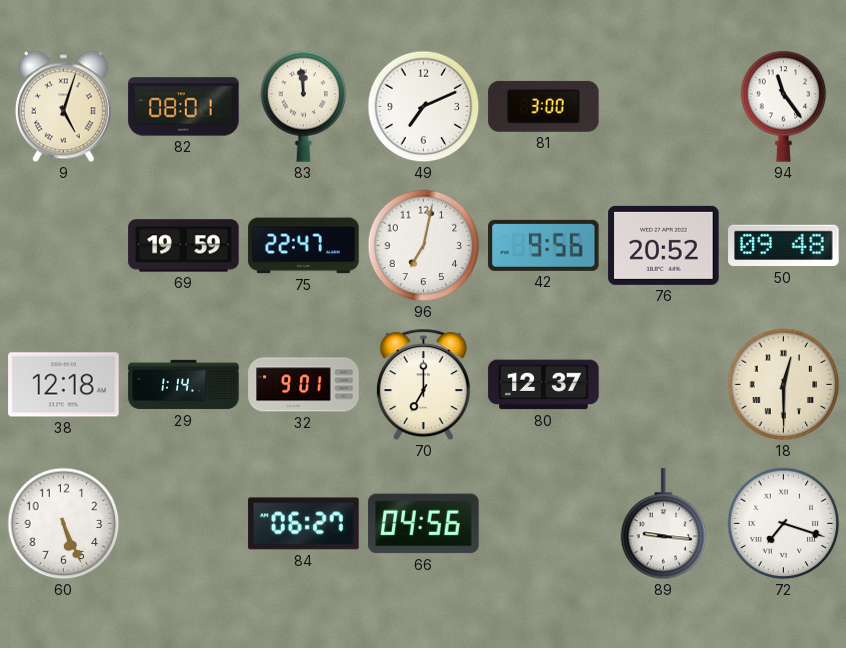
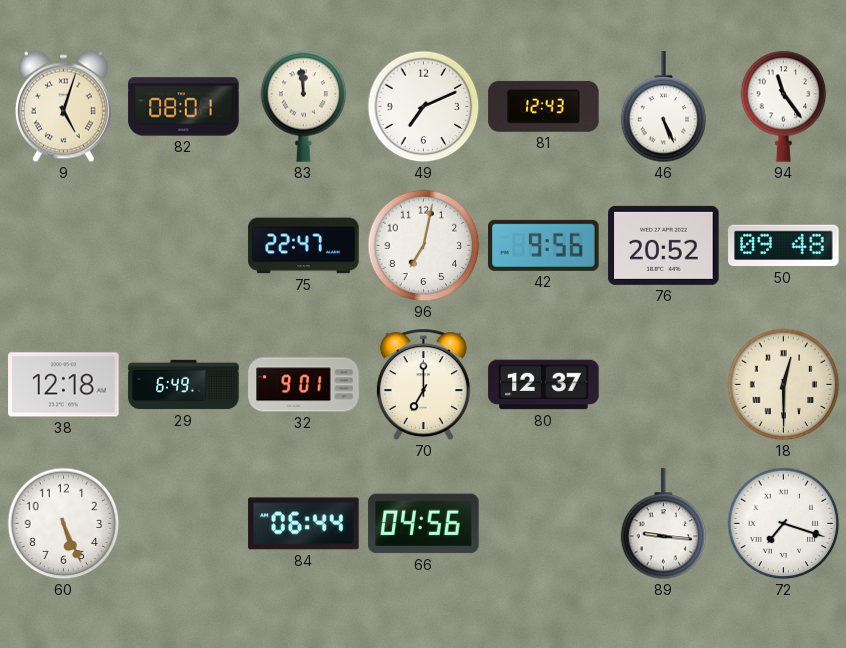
81: 3:00 -> 12:43
46: none -> 5:26
69: 19:59 -> none
29: 1:14 -> 6:49
84: 06:27 -> 06:44
